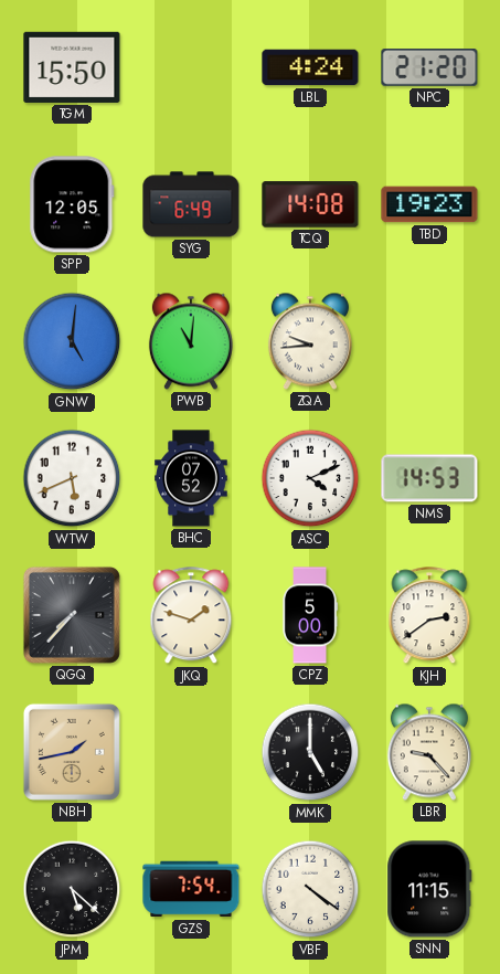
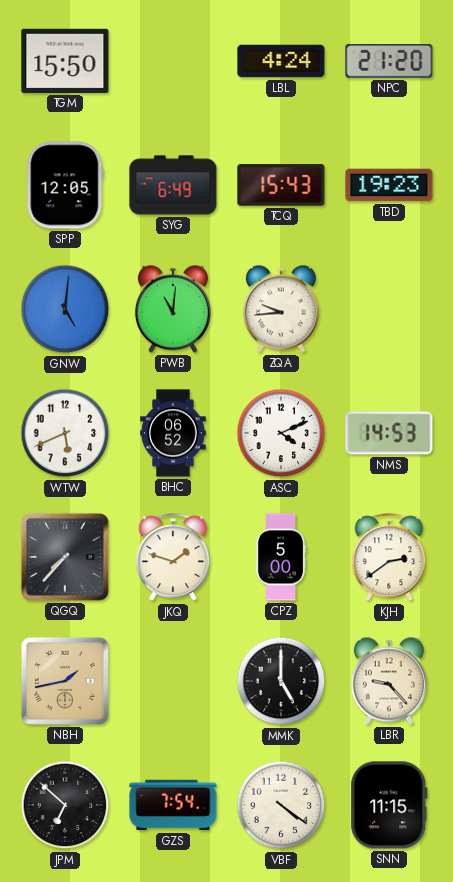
TCQ: 14:08 -> 15:43
BHC: 07:52 -> 06:52
JPM: 5:22 -> 6:52
